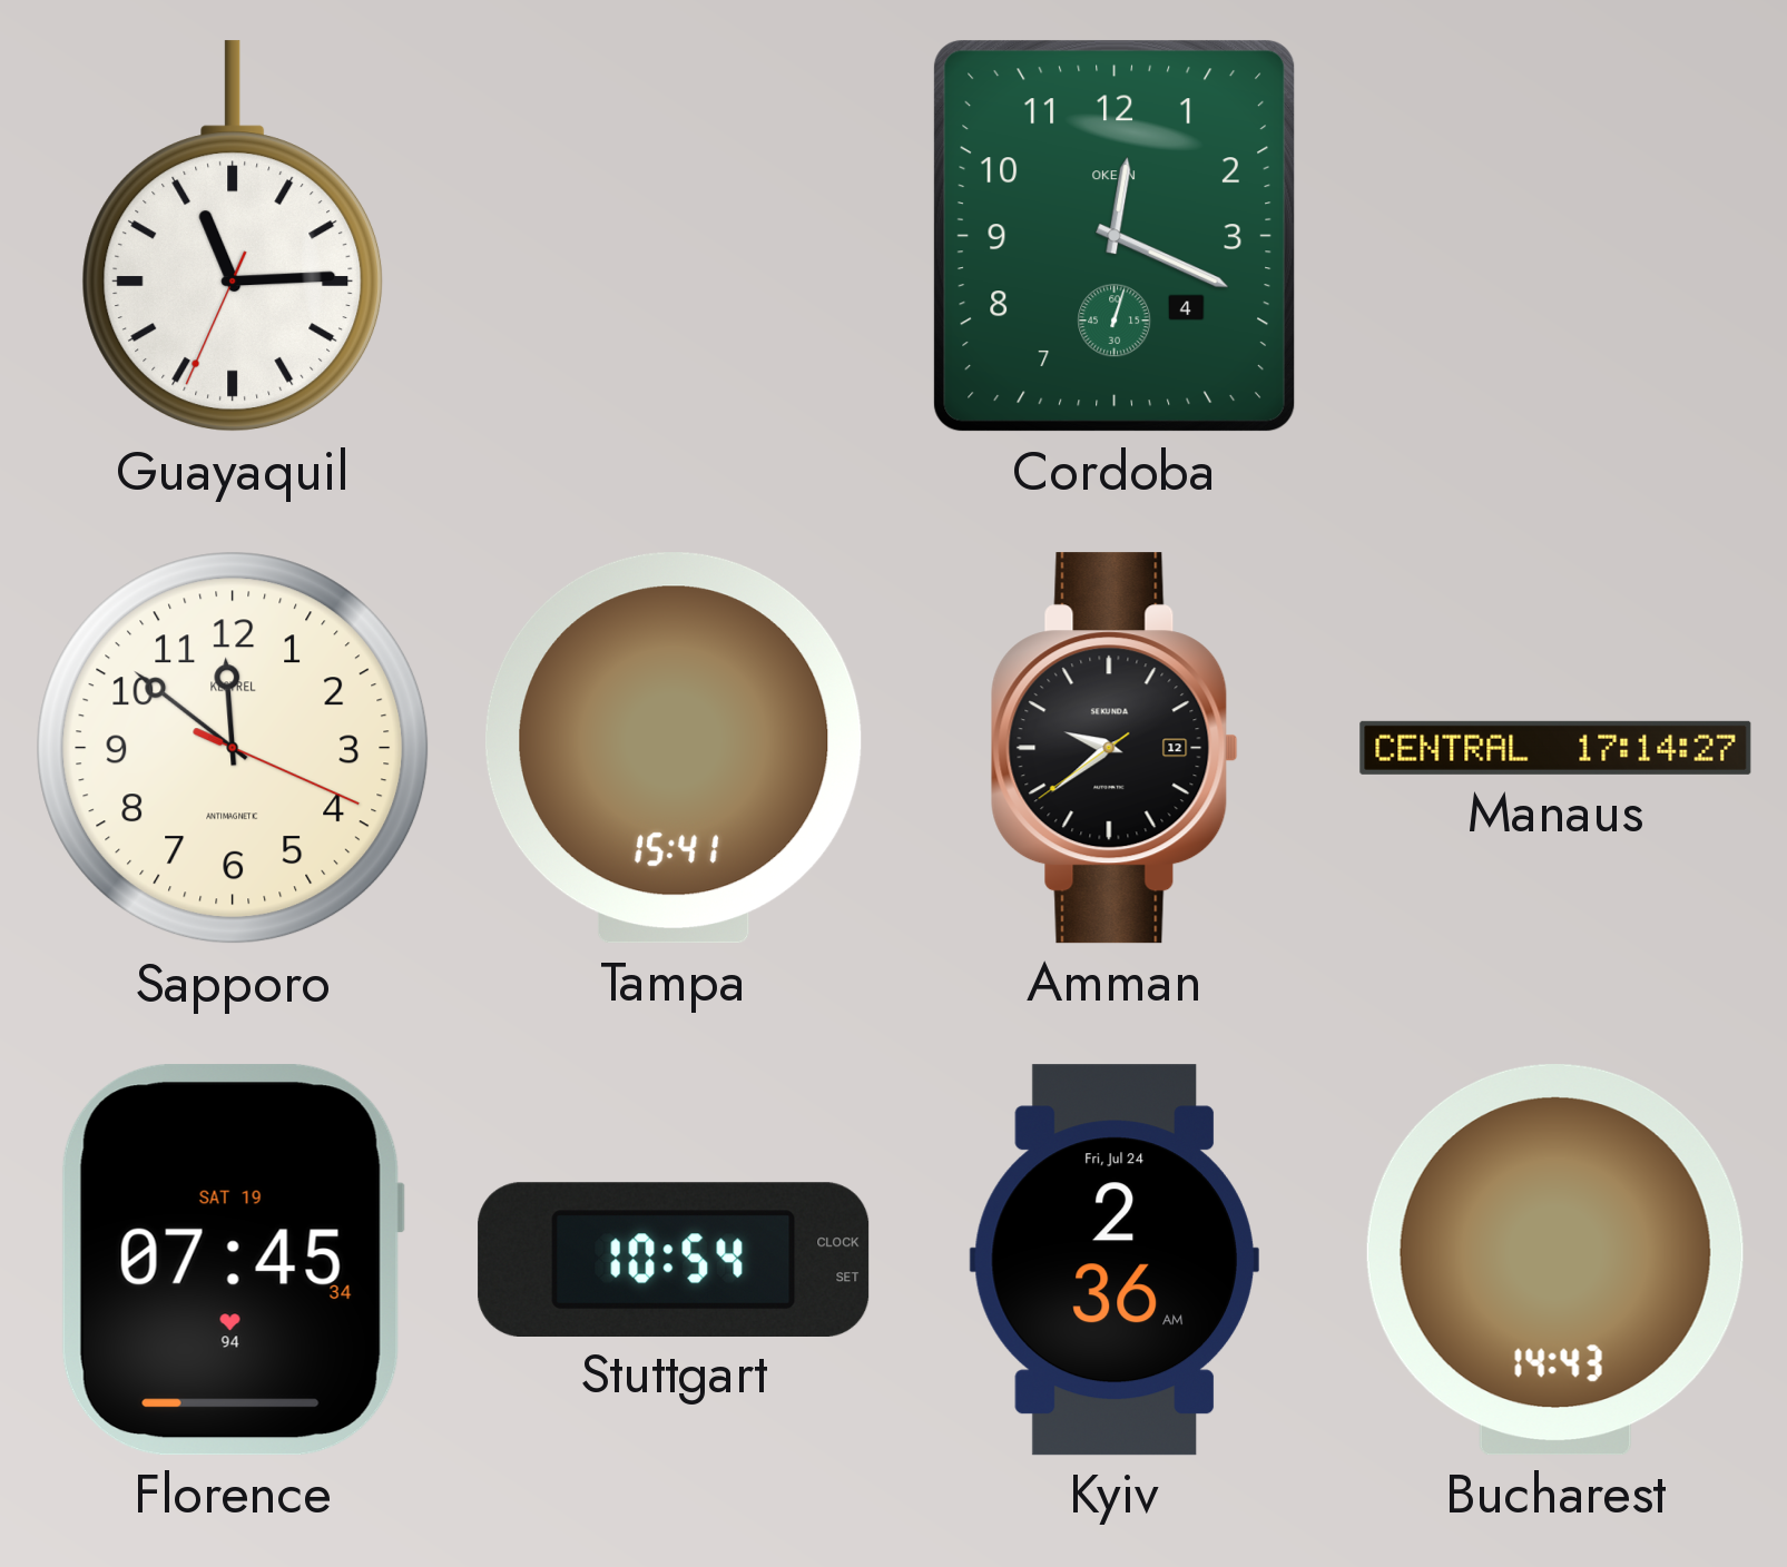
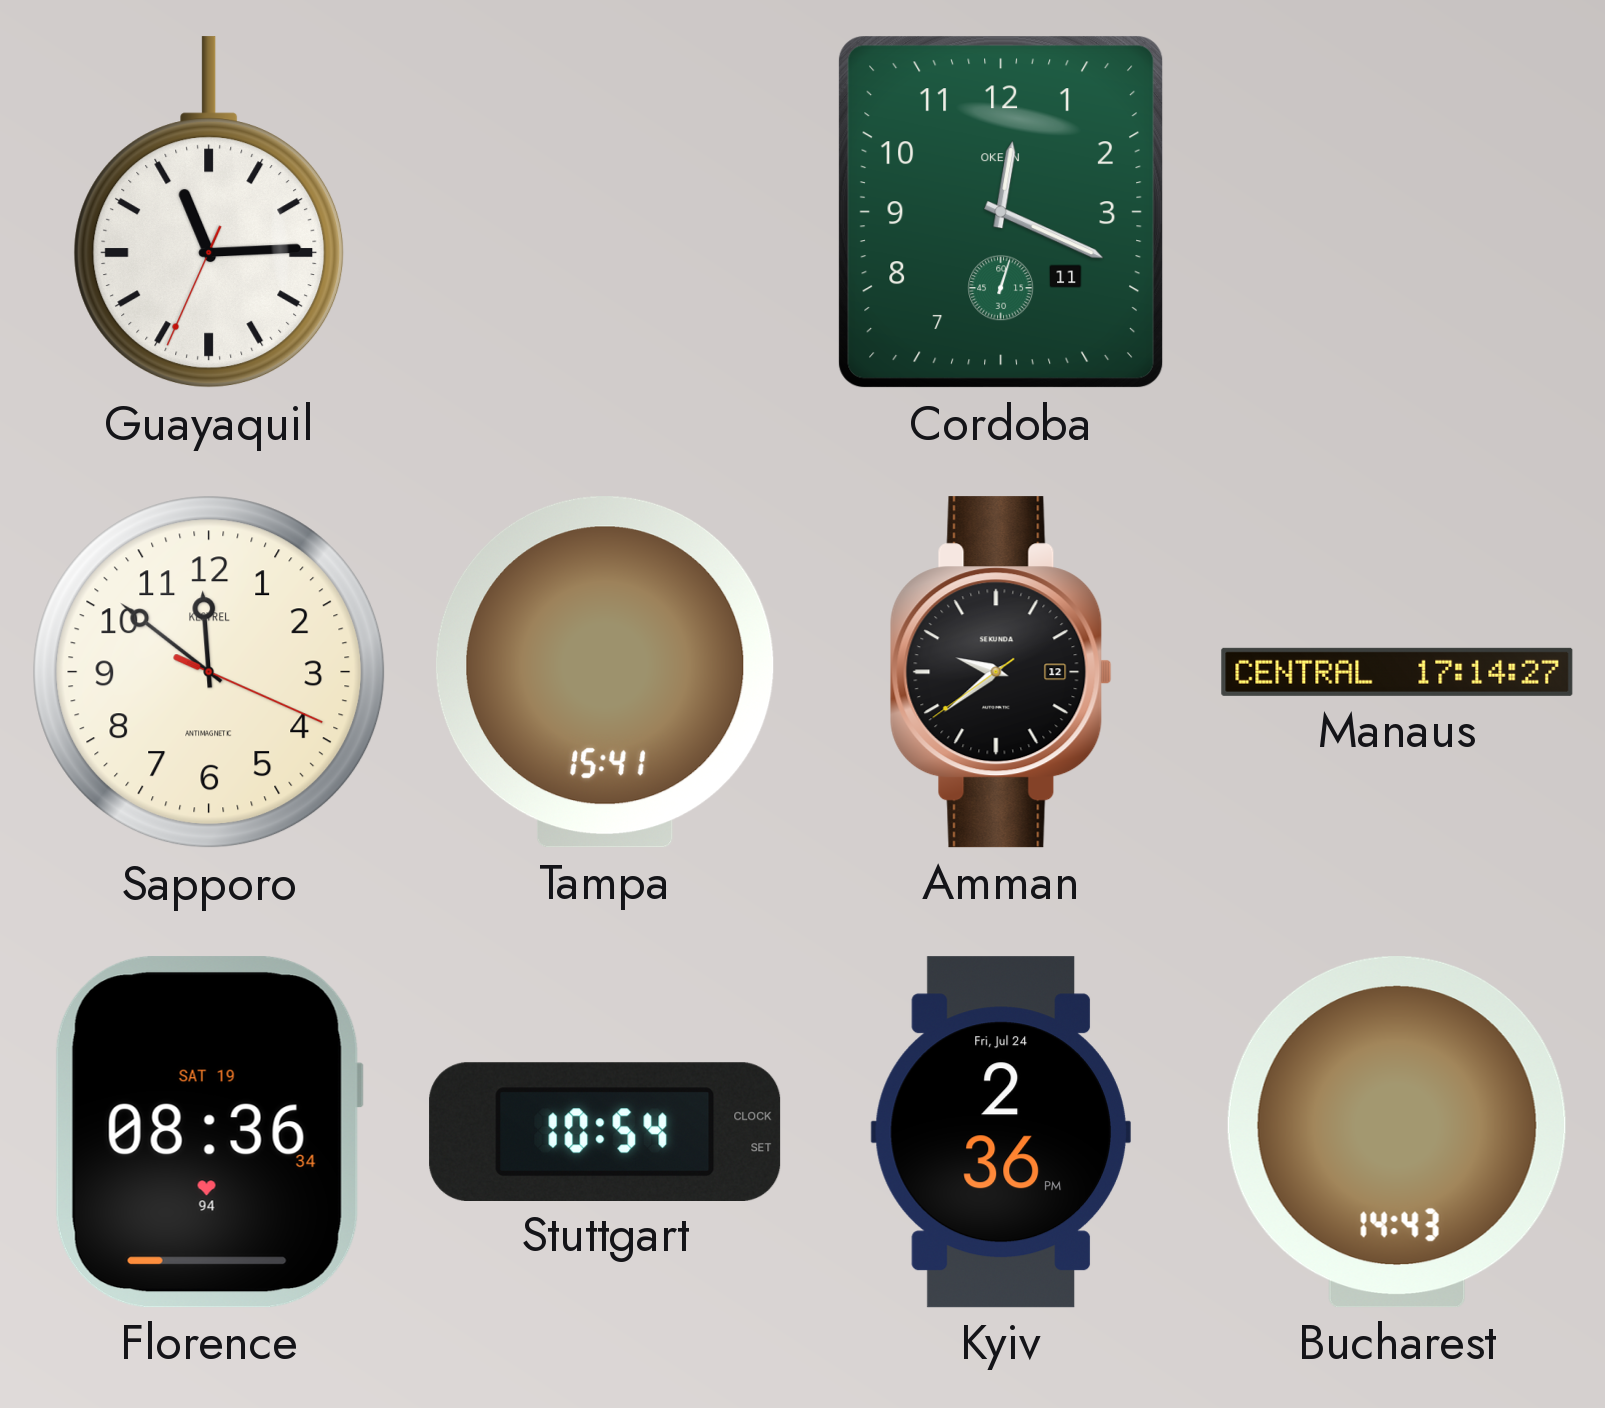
Cordoba date: 4 -> 11
Florence: 07:45 -> 08:36
Kyiv: 2:36 AM -> 2:36 PM
